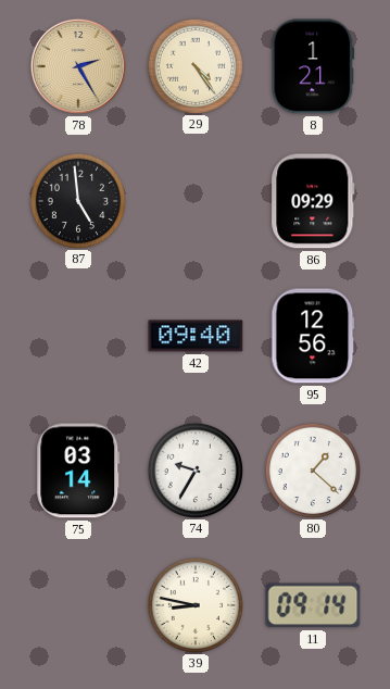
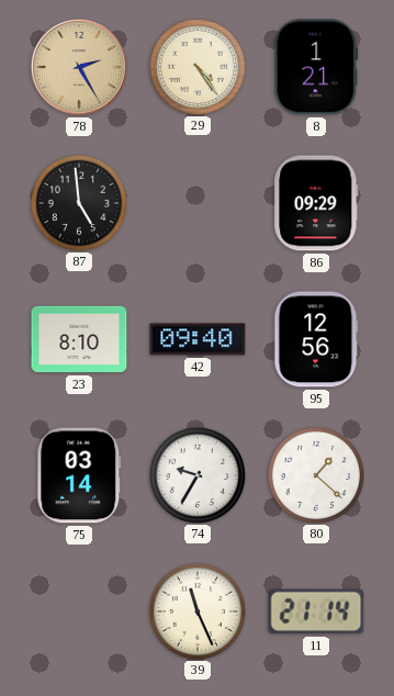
23: none -> 8:10
39: 8:47 -> 11:26
11: 09:14 -> 21:14
